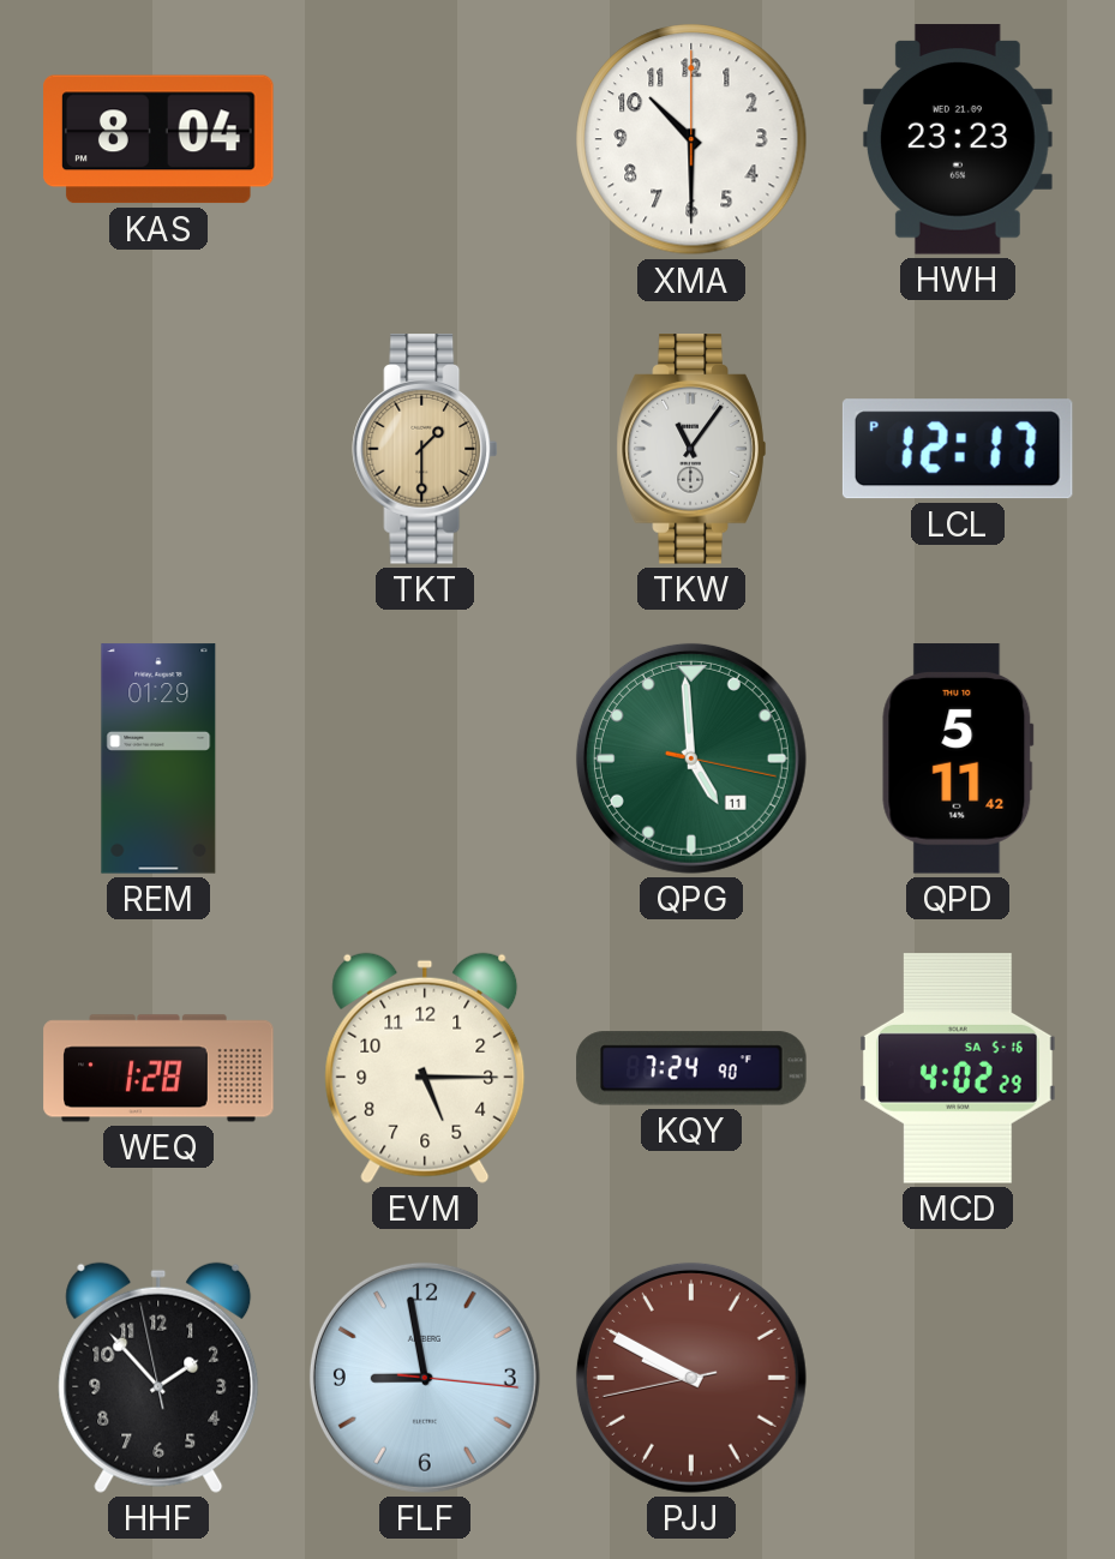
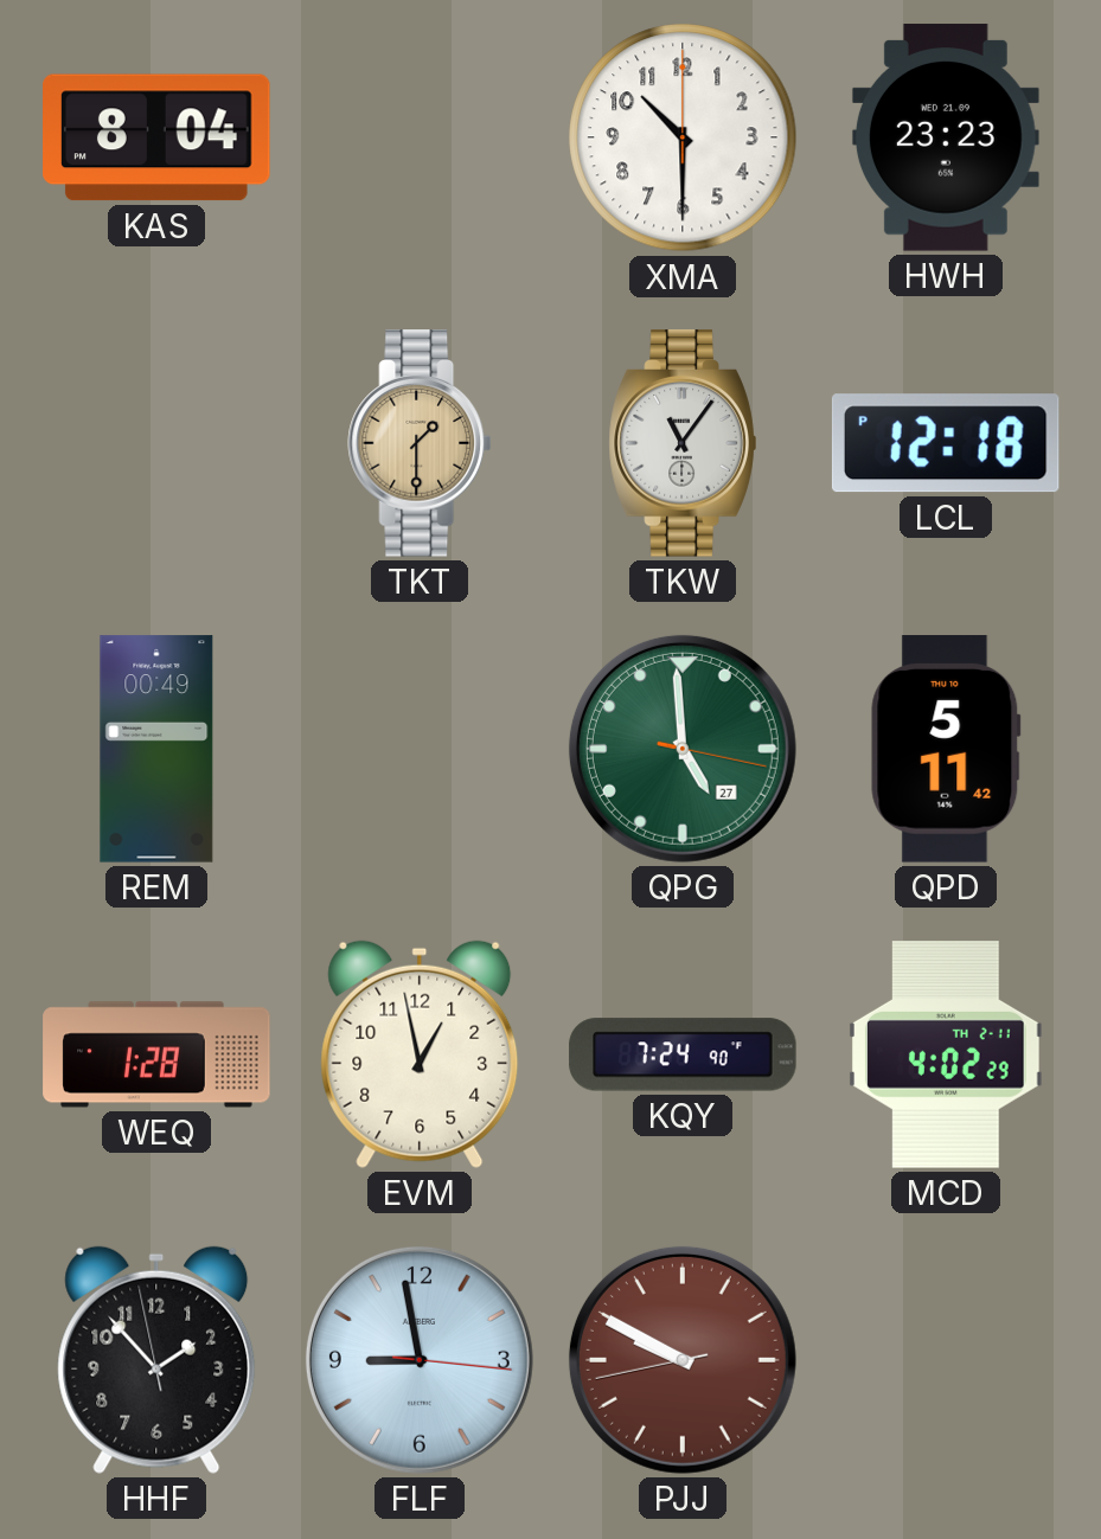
LCL: 12:17 -> 12:18
REM: 01:29 -> 00:49
QPG date: 11 -> 27
EVM: 5:15 -> 12:58
MCD date: SA 5-16 -> TH 2-11
